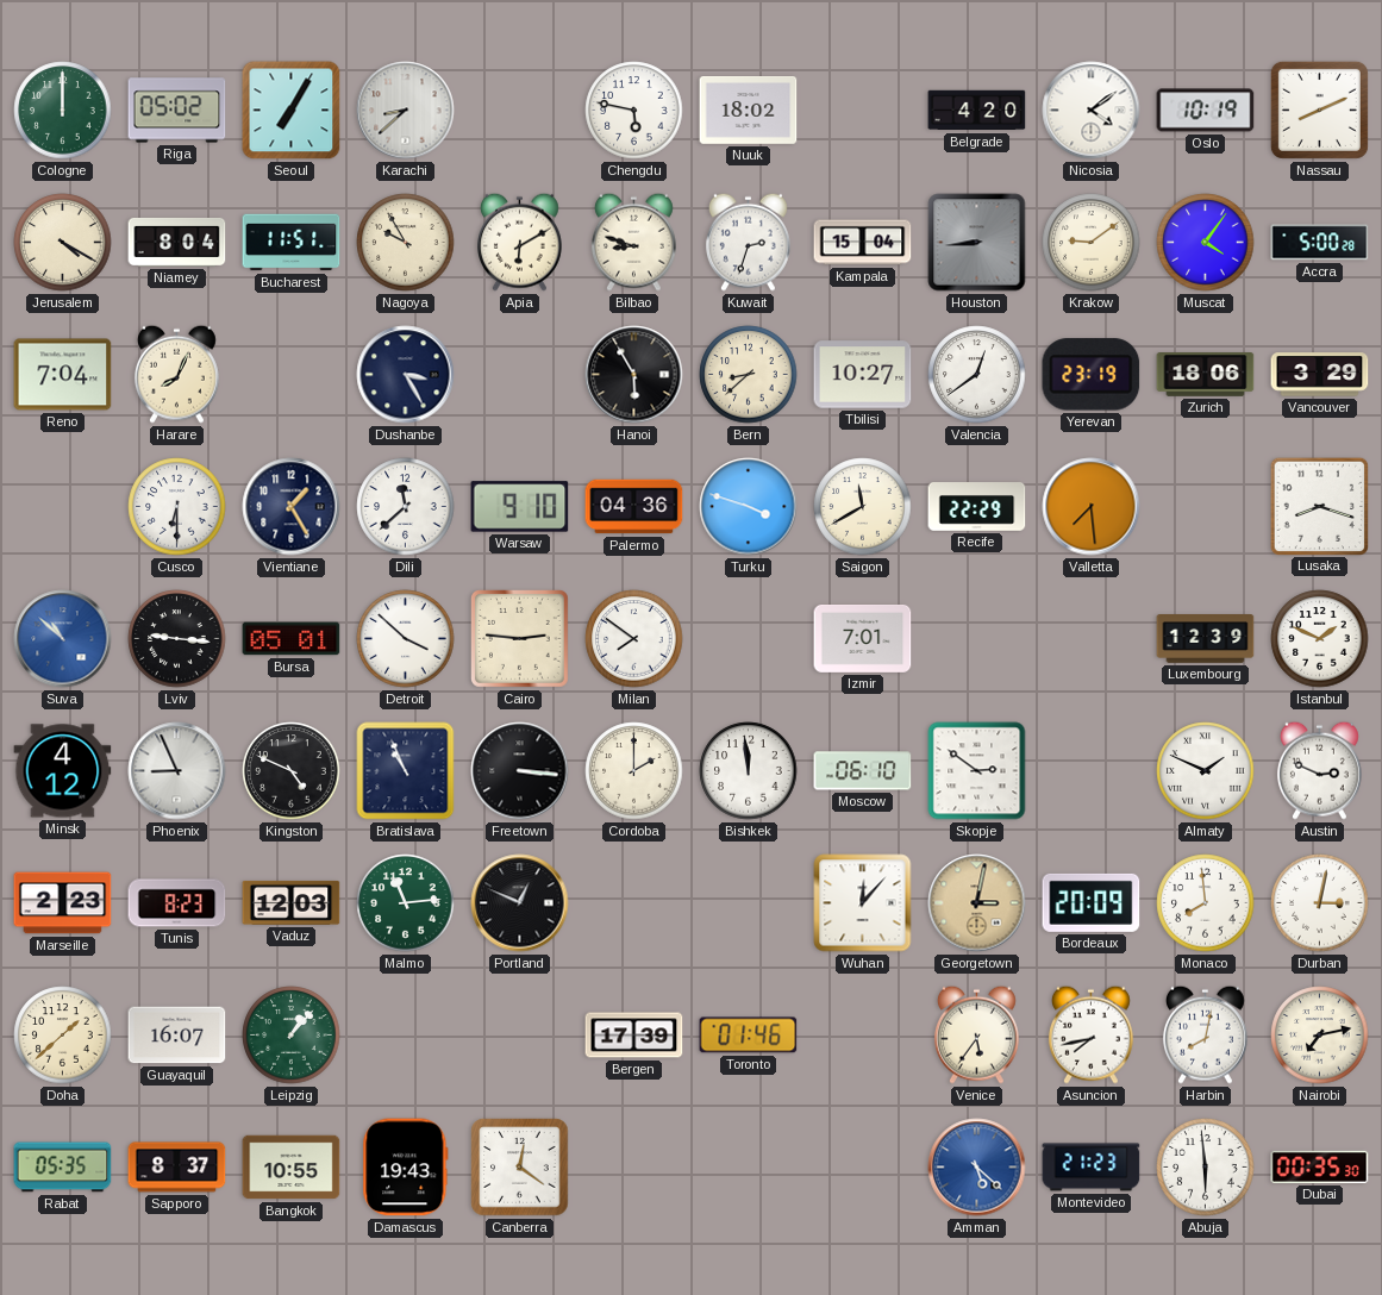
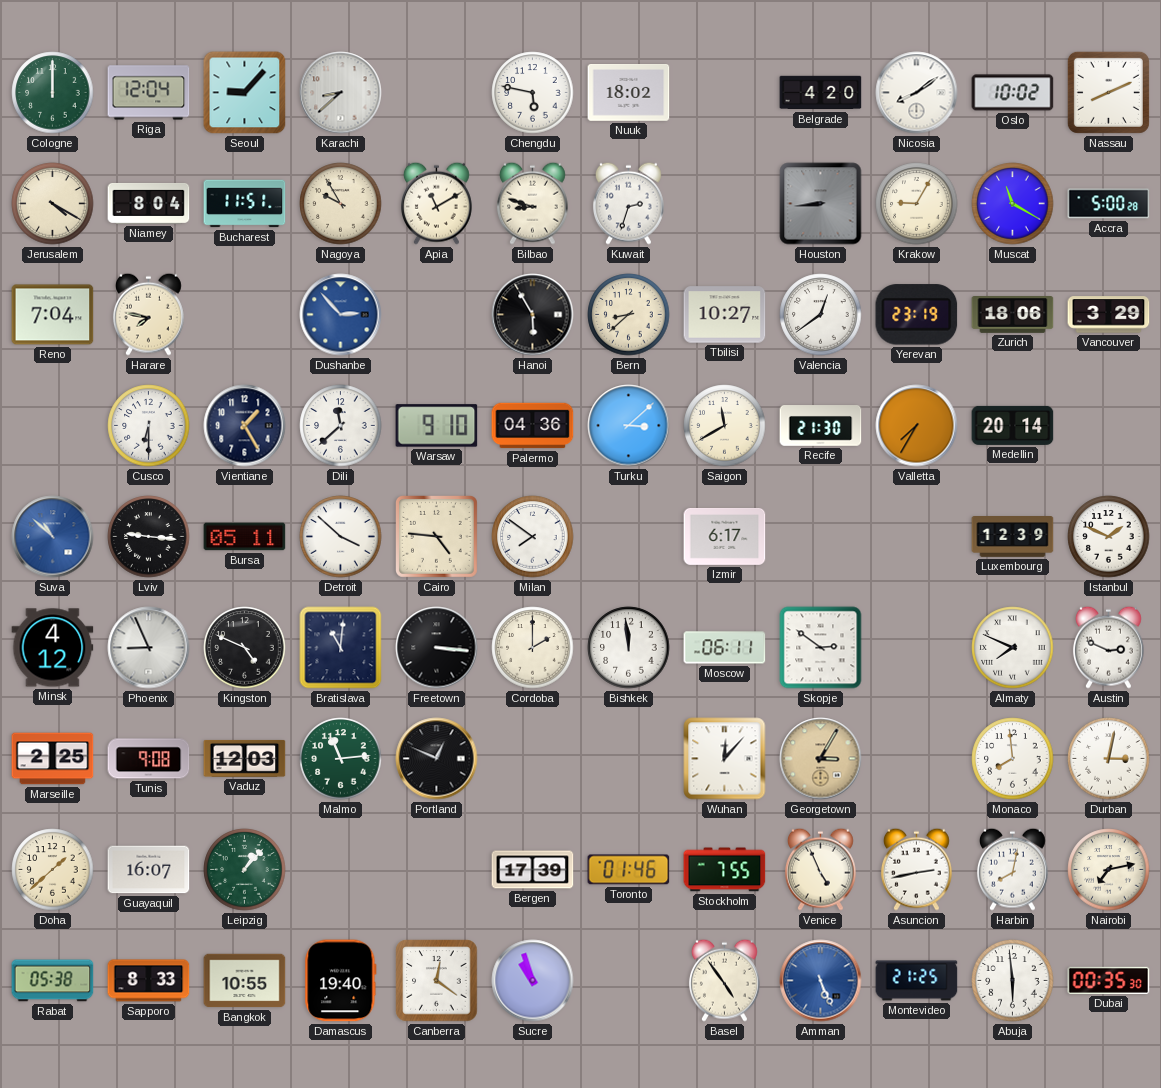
Riga: 05:02 -> 12:04
Seoul: 7:05 -> 9:07
Nicosia: 4:09 -> 8:09
Oslo: 10:19 -> 10:02
Apia: 6:10 -> 11:10
Kampala: 15:04 -> none
Krakow: 9:09 -> 9:05
Muscat: 4:06 -> 11:20
Harare: 8:04 -> 7:47
Dushanbe: 3:25 -> 2:53
Dushanbe dial: navy -> blue
Turku: 3:48 -> 3:08
Recife: 22:29 -> 21:30
Valletta: 7:29 -> 7:35
Medellin: none -> 20:14
Lusaka: 8:18 -> none
Bursa: 05:01 -> 05:11
Cairo: 2:46 -> 4:46
Izmir: 7:01 -> 6:17
Bratislava: 10:56 -> 11:01
Moscow: 06:10 -> 06:11
Almaty: 1:49 -> 7:49
Marseille: 2:23 -> 2:25
Tunis: 8:23 -> 9:08
Georgetown: 3:02 -> 3:05
Bordeaux: 20:09 -> none
Stockholm: none -> 7:55
Venice: 5:36 -> 4:56
Asuncion: 7:43 -> 2:43
Rabat: 05:35 -> 05:38
Sapporo: 8:37 -> 8:33
Damascus: 19:43 -> 19:40
Sucre: none -> 10:57
Basel: none -> 4:54
Amman: 5:22 -> 5:26
Montevideo: 21:23 -> 21:25
